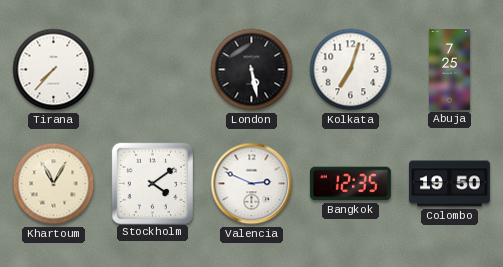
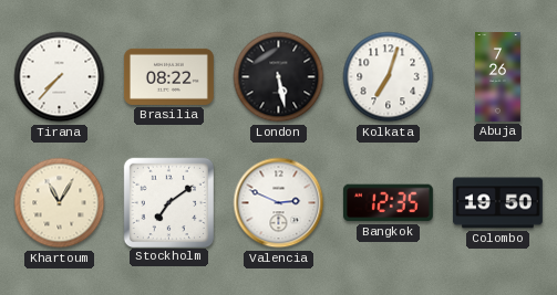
Brasilia: none -> 08:22
Abuja: 7:25 -> 7:26
Stockholm: 4:09 -> 7:09
